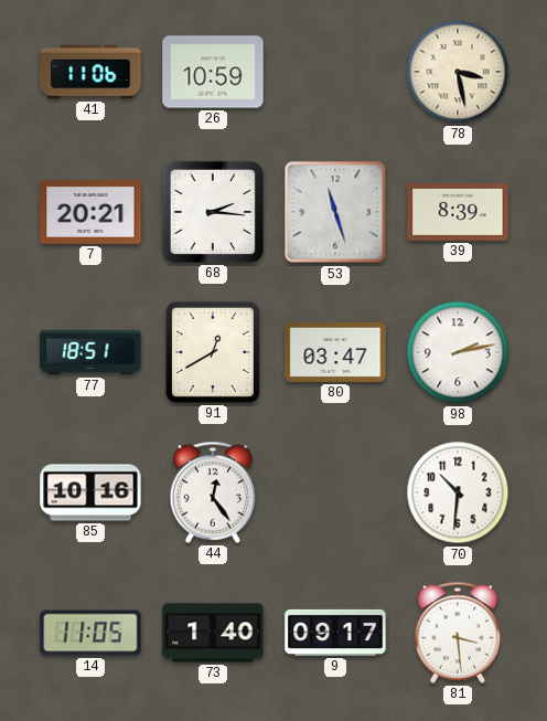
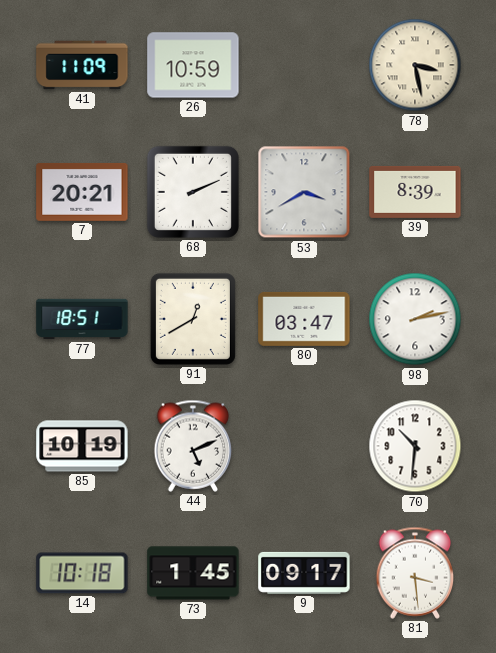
41: 11:06 -> 11:09
68: 2:16 -> 2:11
53: 11:27 -> 3:40
85: 10:16 -> 10:19
44: 12:24 -> 5:11
14: 11:05 -> 10:18
73: 1:40 -> 1:45
